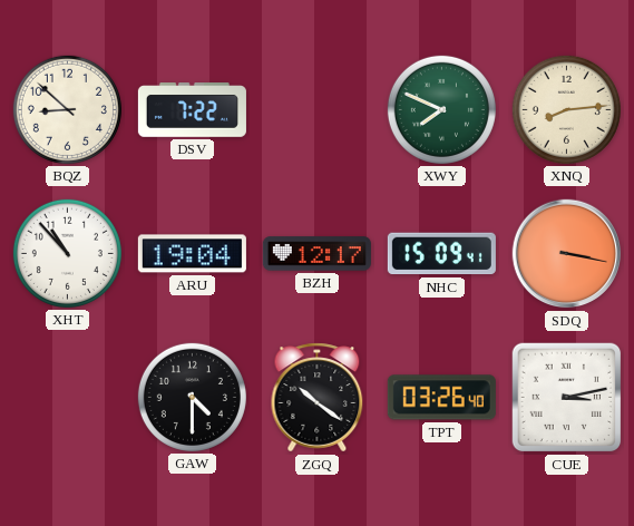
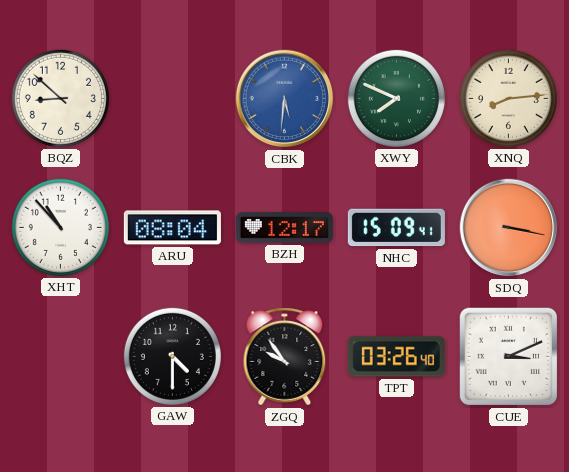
DSV: 7:22 -> none
CBK: none -> 5:31
ARU: 19:04 -> 08:04
ZGQ: 10:21 -> 9:54
CUE: 3:13 -> 3:11
